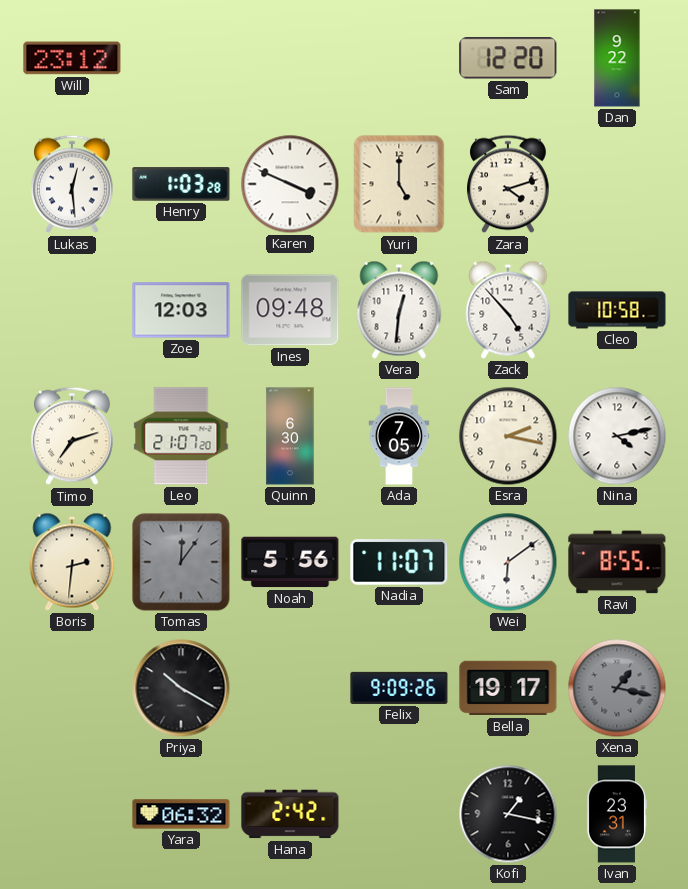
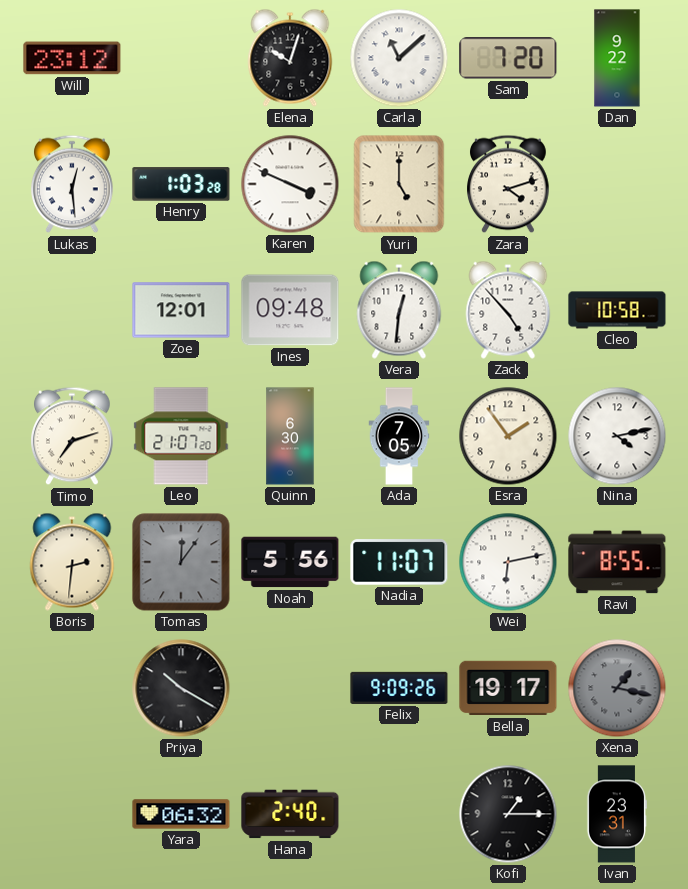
Elena: none -> 10:03
Carla: none -> 11:08
Sam: 12:20 -> 7:20
Zoe: 12:03 -> 12:01
Esra: 2:17 -> 1:54
Wei: 6:09 -> 6:13
Hana: 2:42 -> 2:40
Kofi: 1:17 -> 1:15
